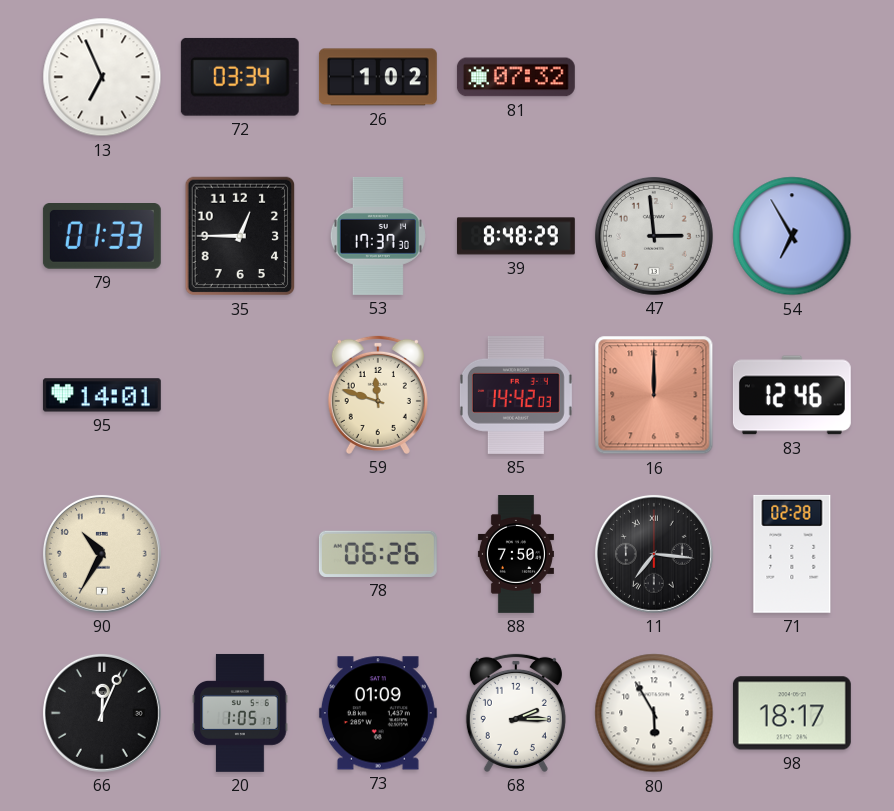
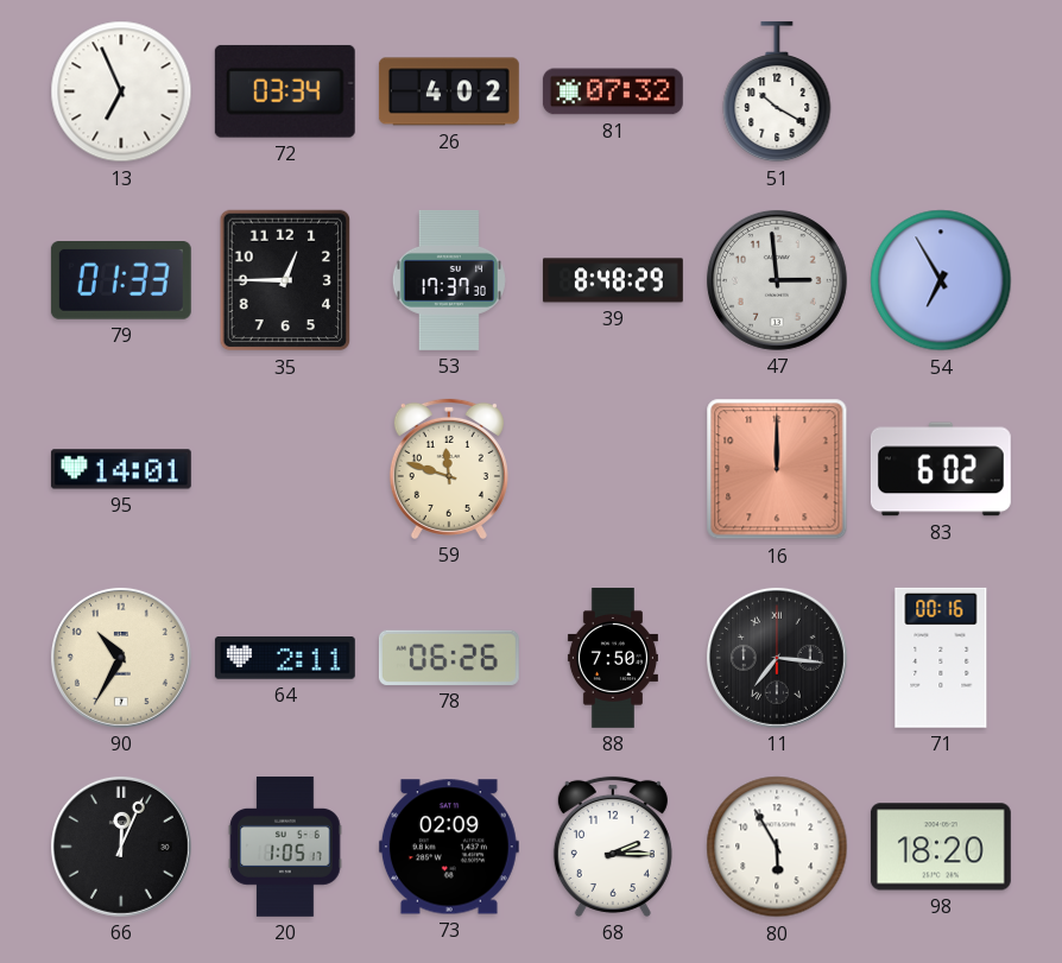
26: 1:02 -> 4:02
51: none -> 10:20
85: 14:42 -> none
83: 12:46 -> 6:02
64: none -> 2:11
71: 02:28 -> 00:16
73: 01:09 -> 02:09
98: 18:17 -> 18:20
